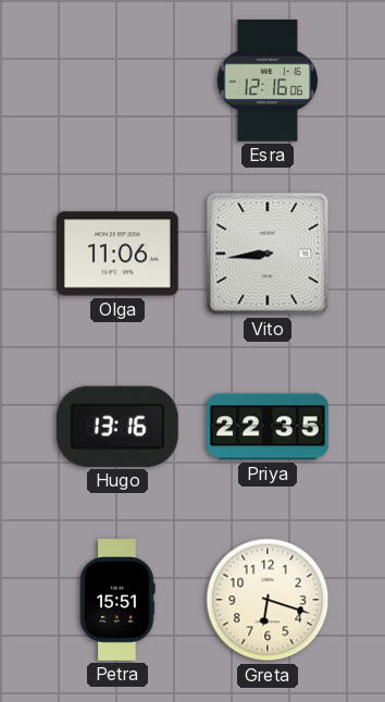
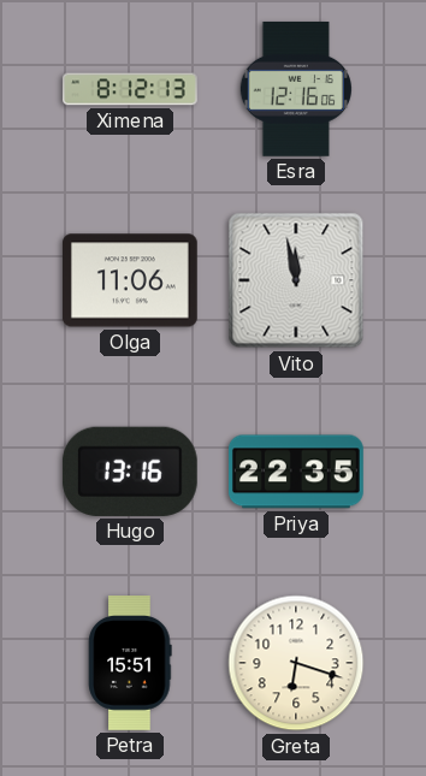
Ximena: none -> 8:12
Vito: 8:44 -> 11:58
